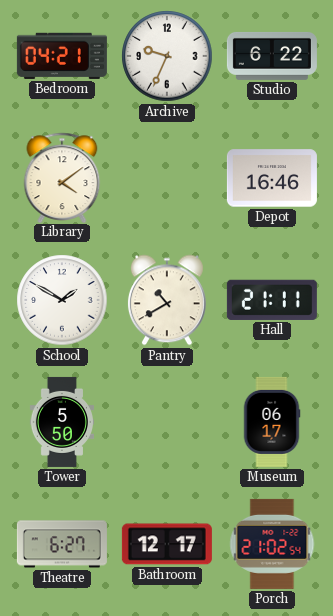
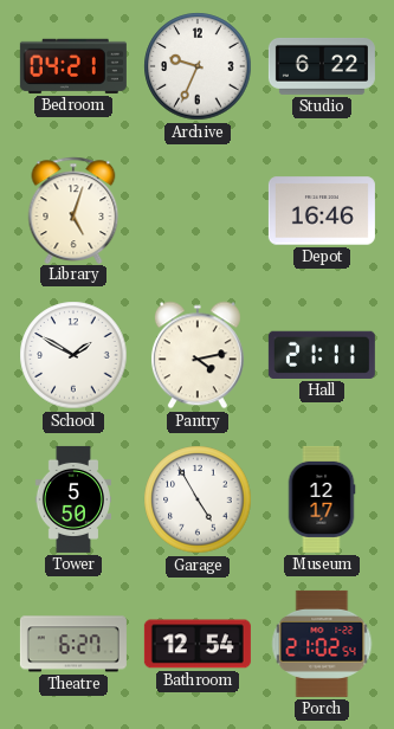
Library: 4:09 -> 5:03
Pantry: 10:40 -> 4:13
Garage: none -> 4:55
Museum: 06:17 -> 12:17
Bathroom: 12:17 -> 12:54
